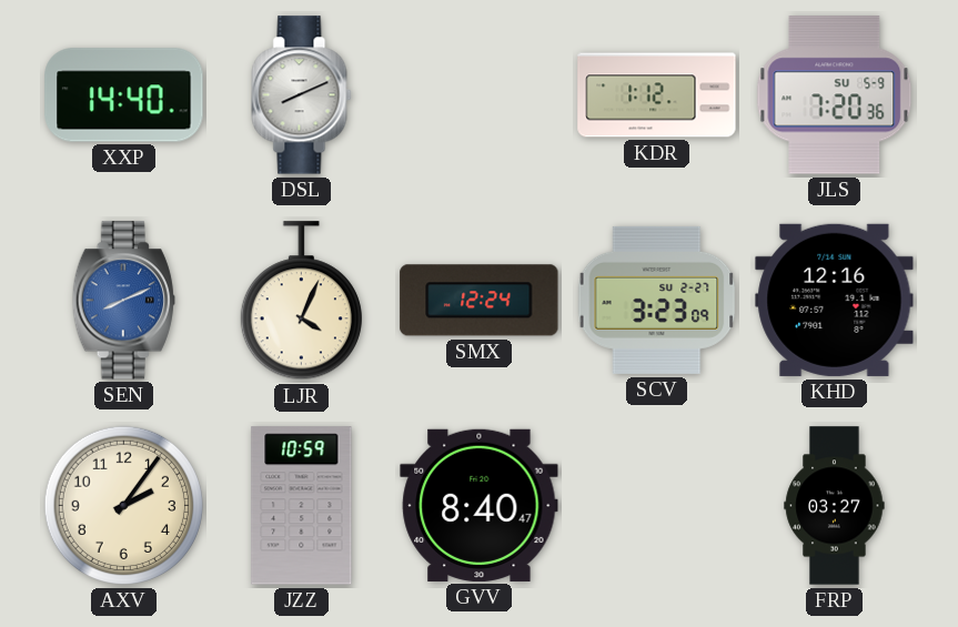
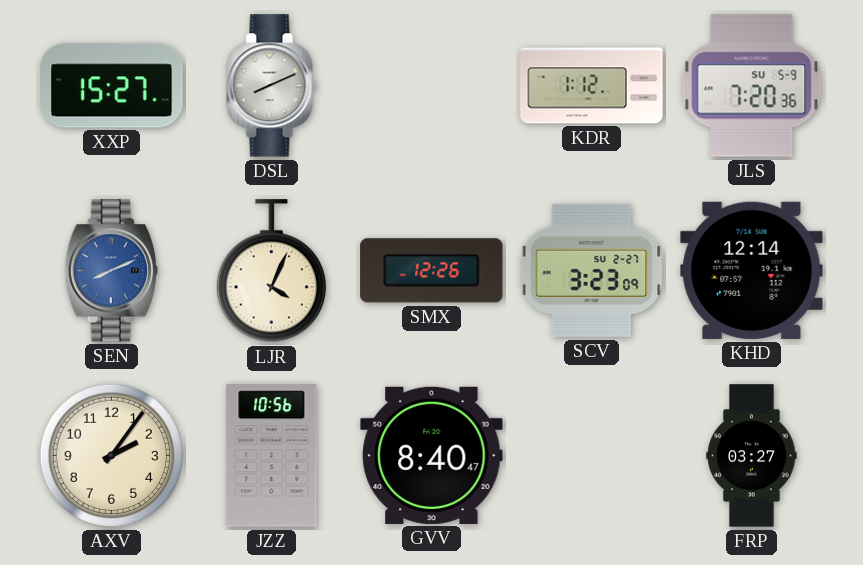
XXP: 14:40 -> 15:27
SMX: 12:24 -> 12:26
KHD: 12:16 -> 12:14
JZZ: 10:59 -> 10:56
